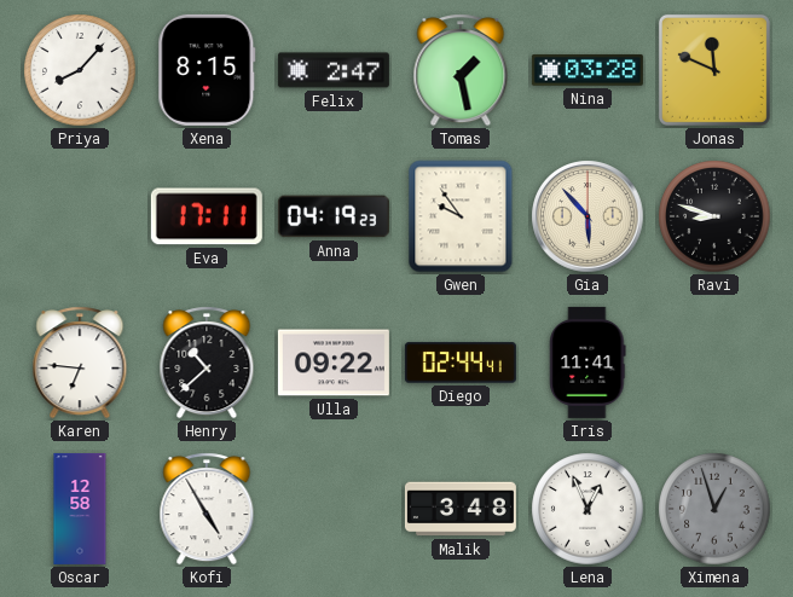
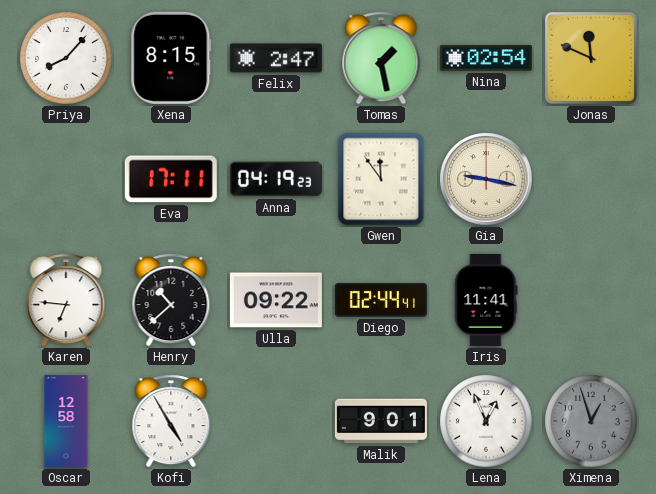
Nina: 03:28 -> 02:54
Gwen: 9:54 -> 11:54
Gia: 5:53 -> 9:17
Ravi: 8:48 -> none
Malik: 3:48 -> 9:01
